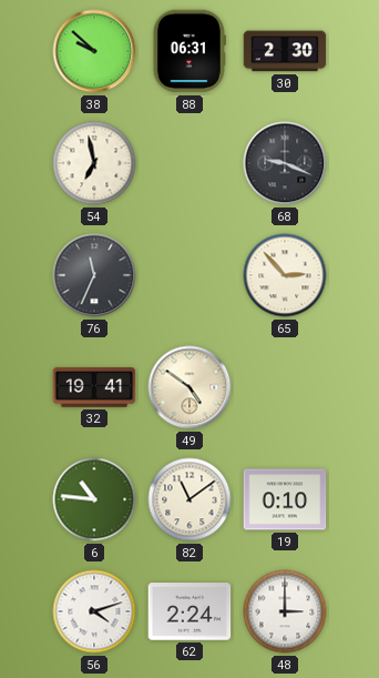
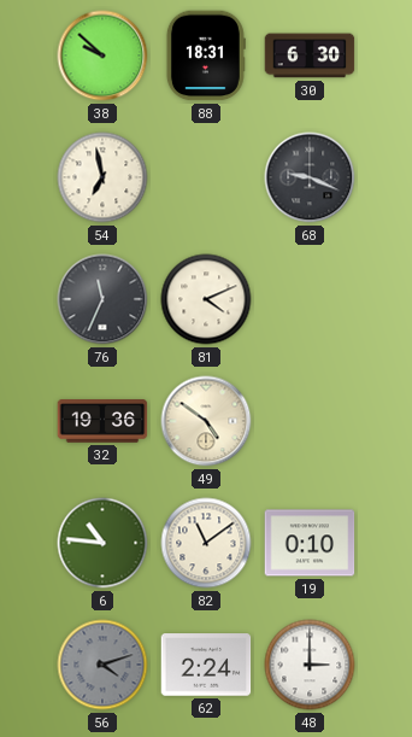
88: 06:31 -> 18:31
30: 2:30 -> 6:30
81: none -> 4:11
65: 2:53 -> none
32: 19:41 -> 19:36
56 dial: white -> grey
